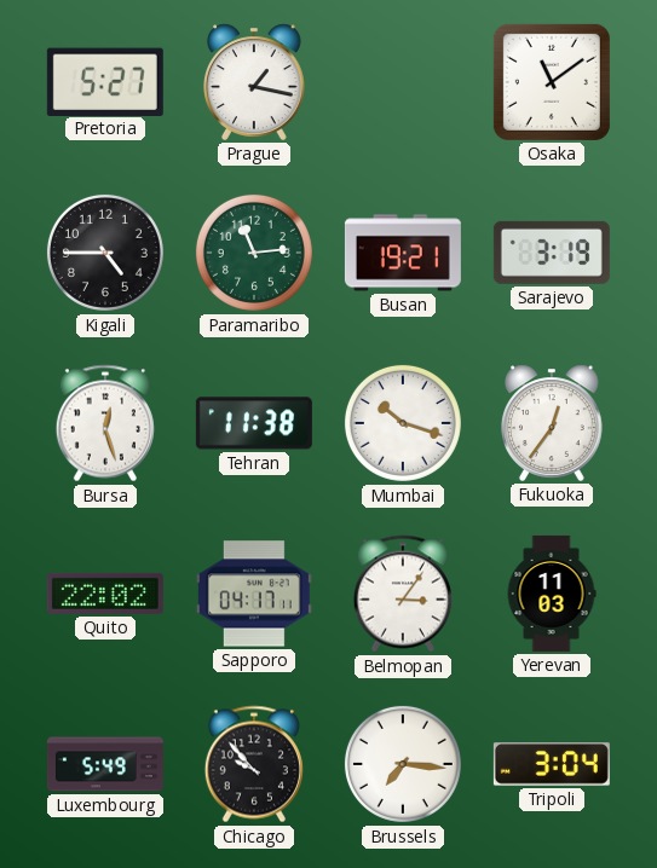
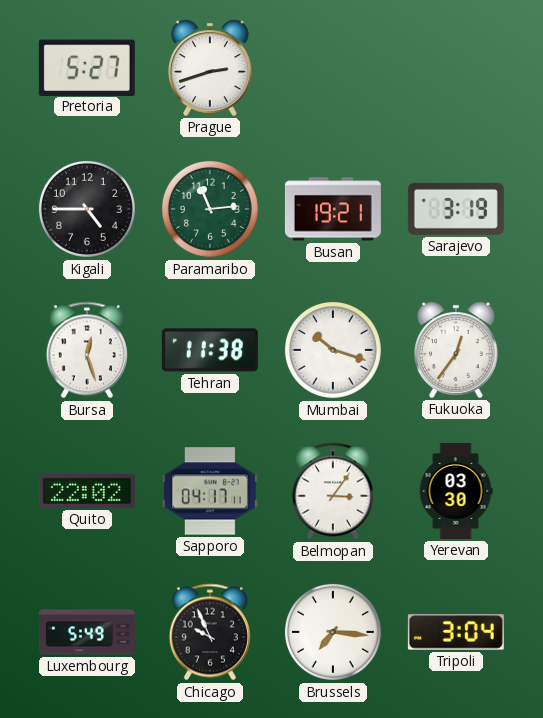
Prague: 1:17 -> 2:42
Osaka: 11:09 -> none
Yerevan: 11:03 -> 03:30
Chicago: 9:53 -> 9:56
